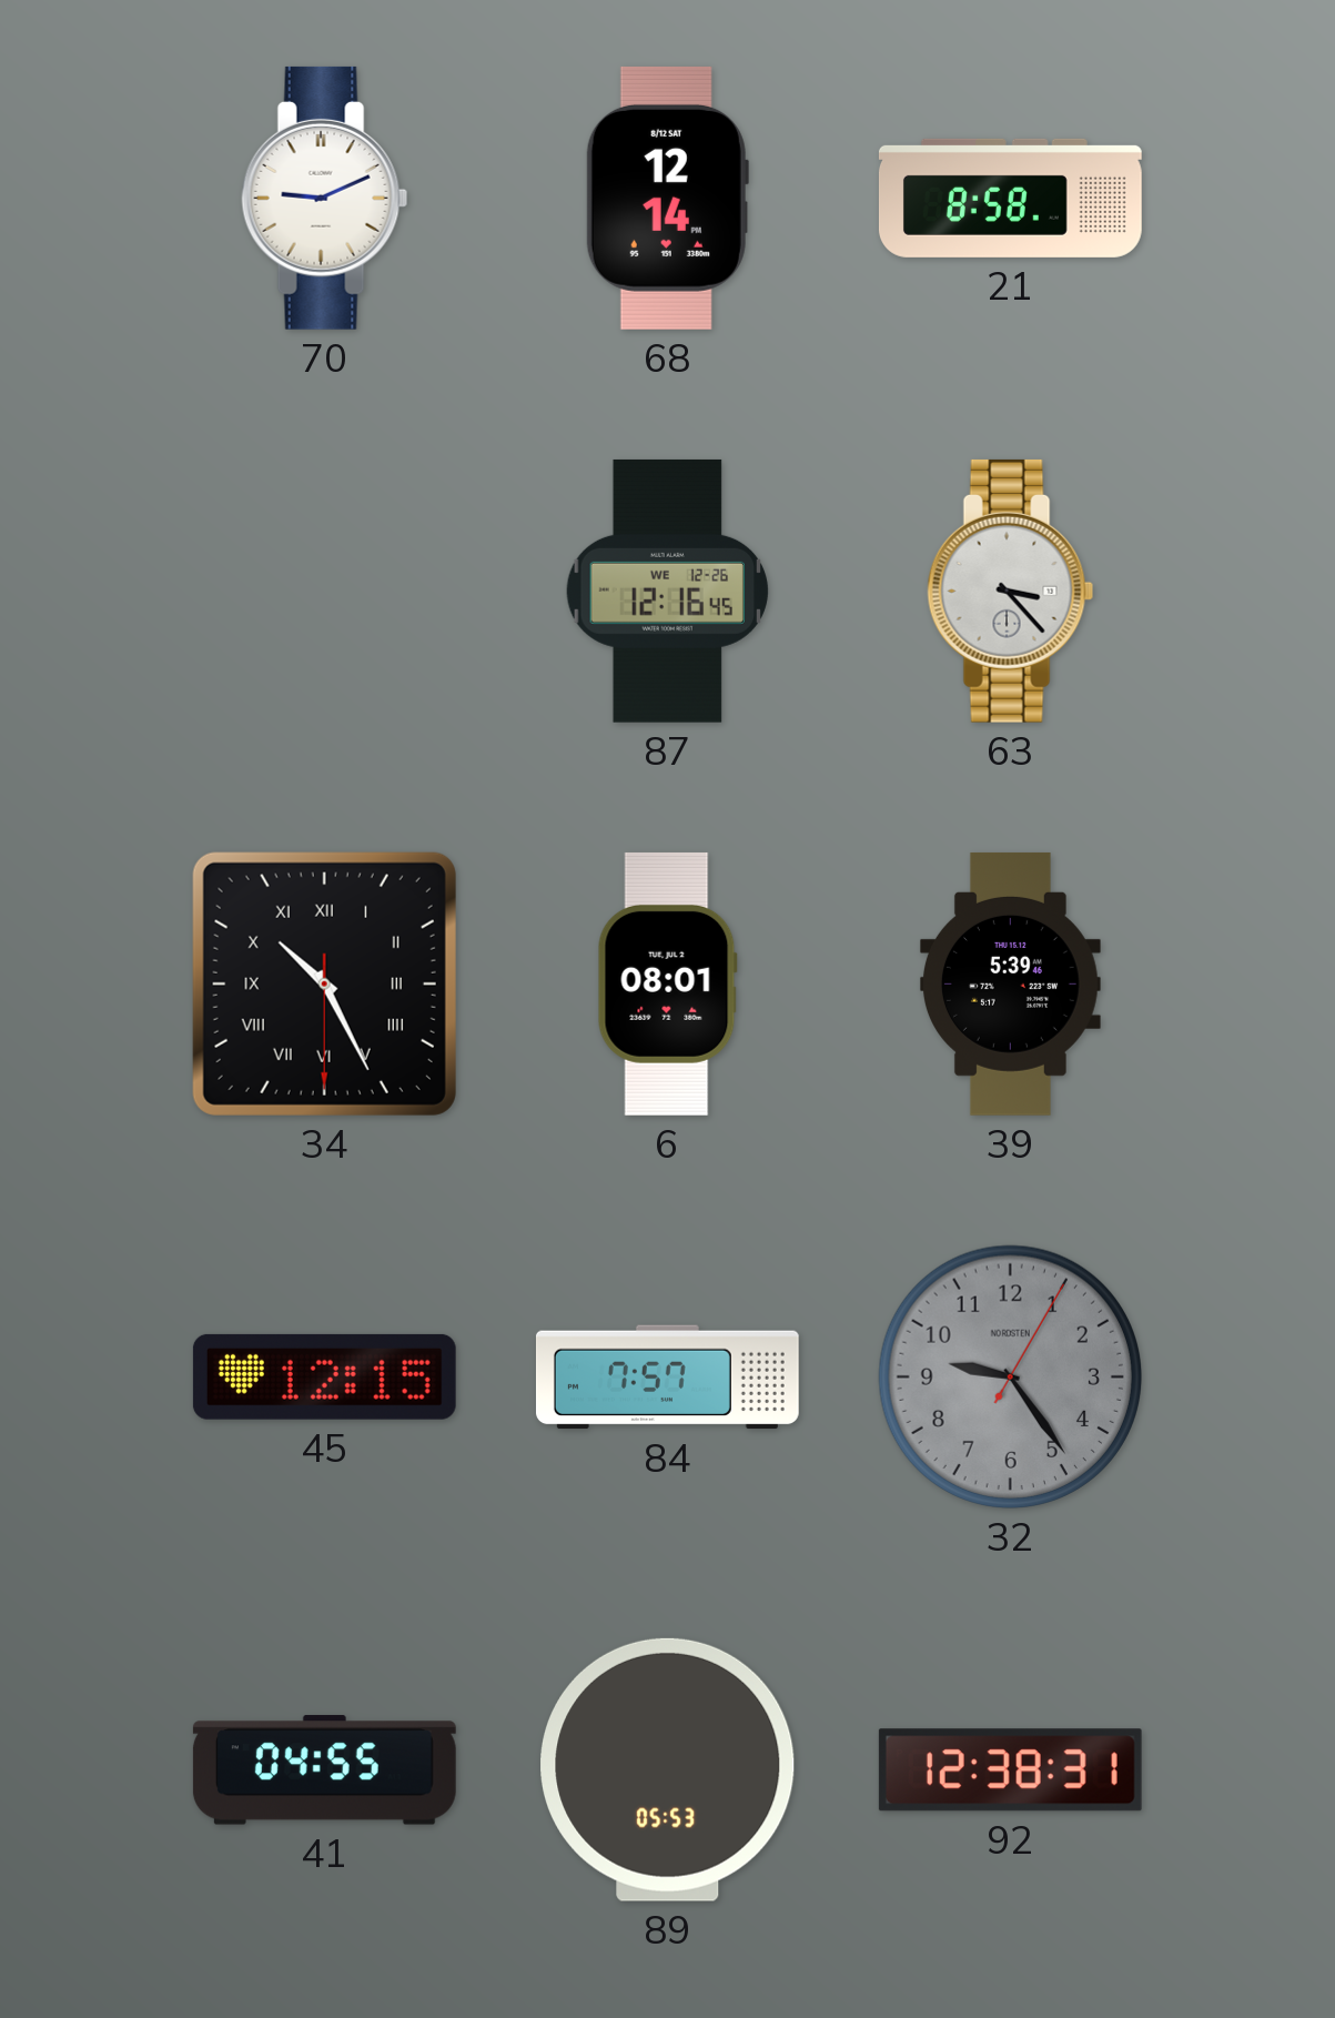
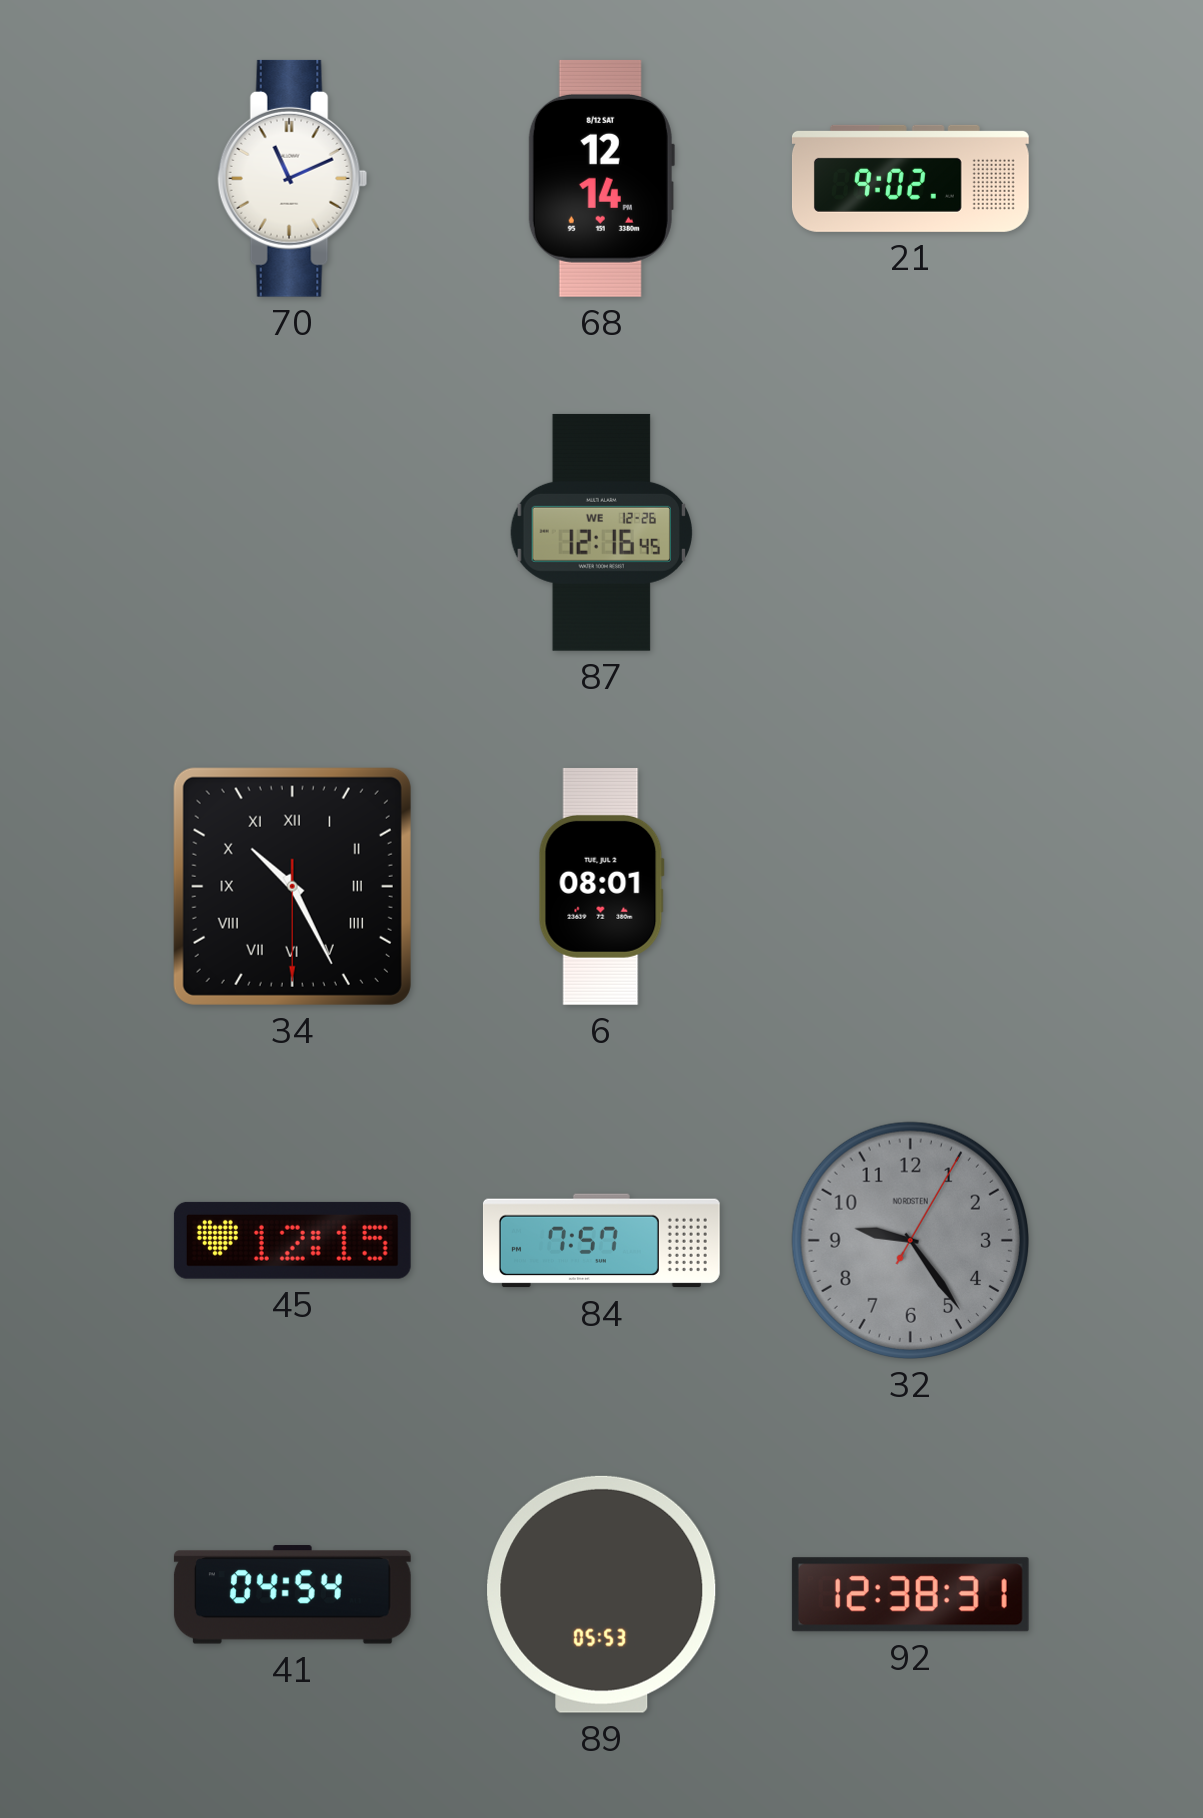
70: 9:11 -> 11:11
21: 8:58 -> 9:02
63: 3:23 -> none
39: 5:39 -> none
41: 04:55 -> 04:54
